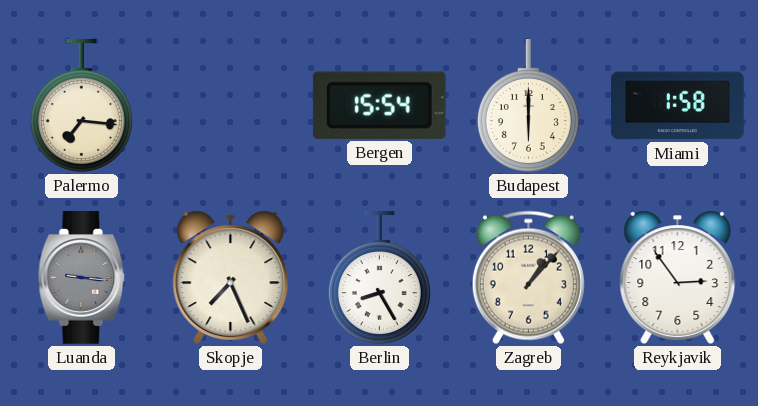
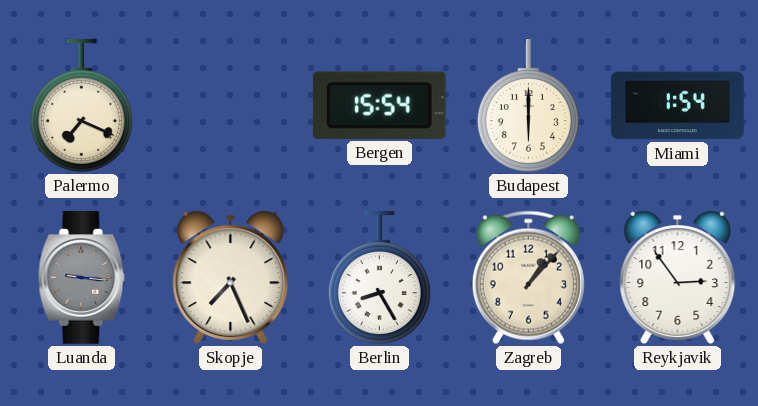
Palermo: 7:16 -> 7:19
Miami: 1:58 -> 1:54
